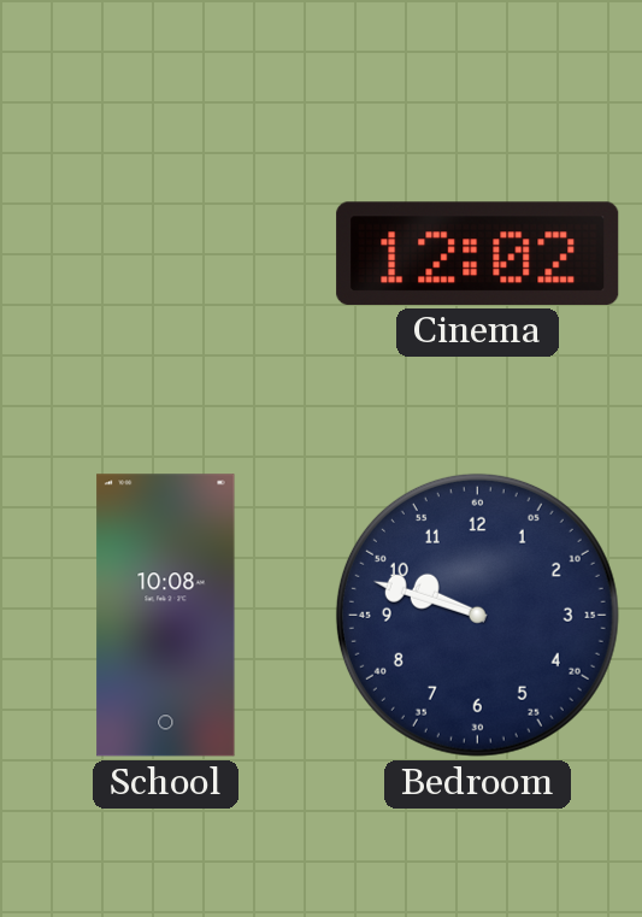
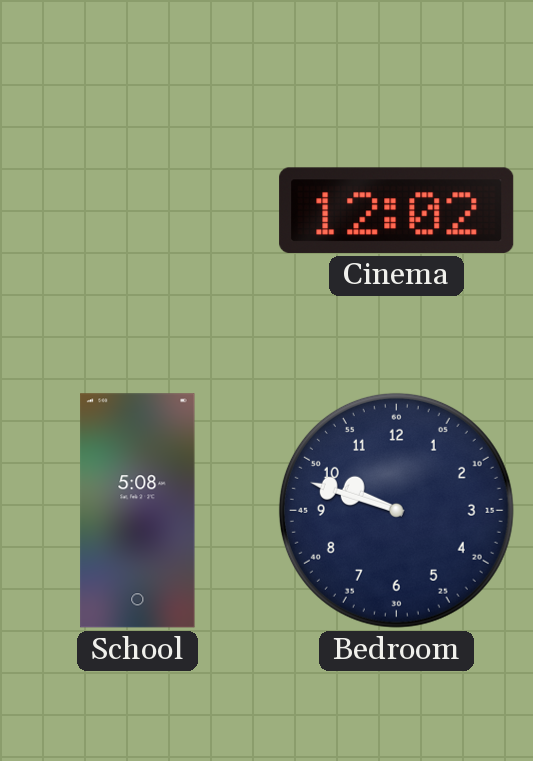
School: 10:08 -> 5:08
